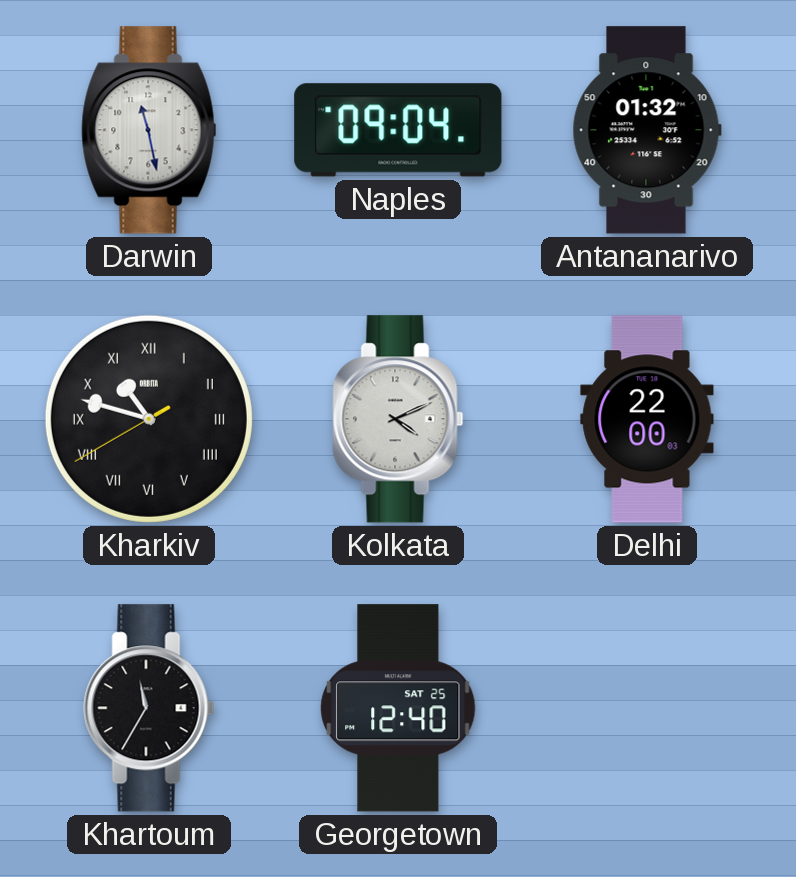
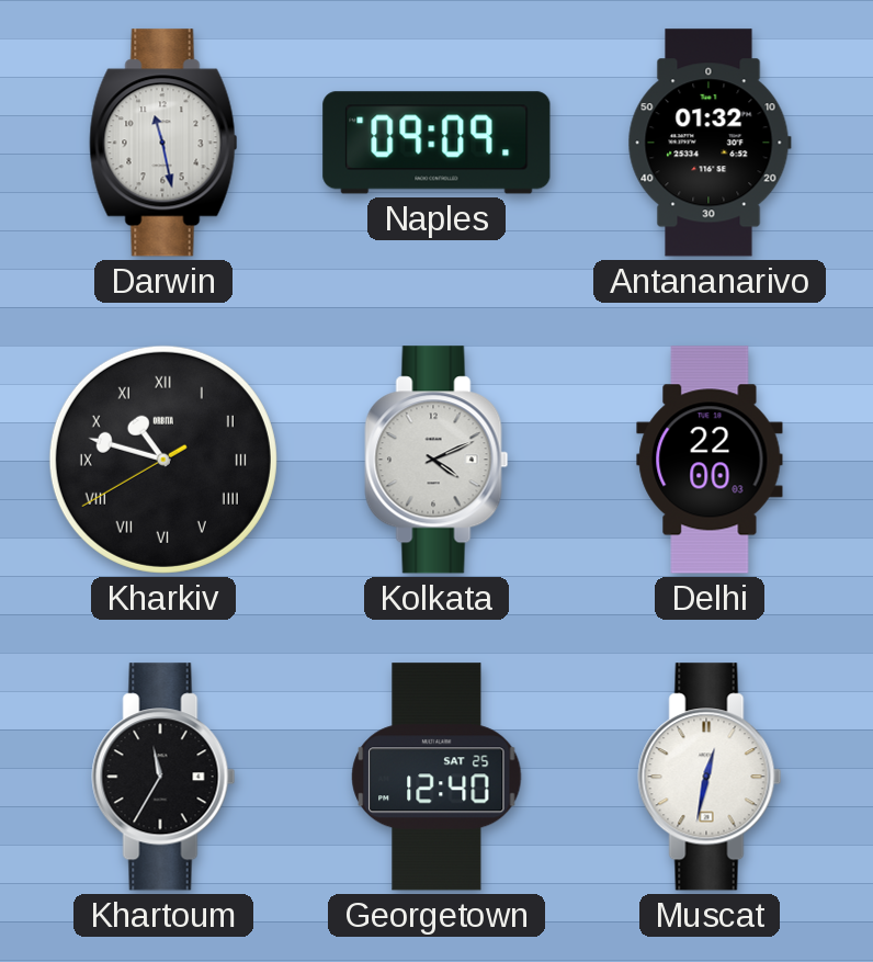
Naples: 09:04 -> 09:09
Muscat: none -> 12:32
